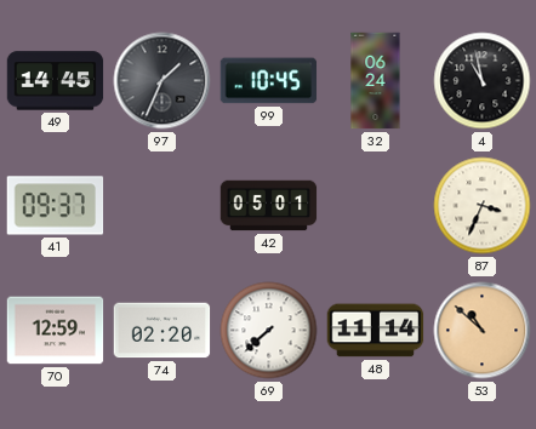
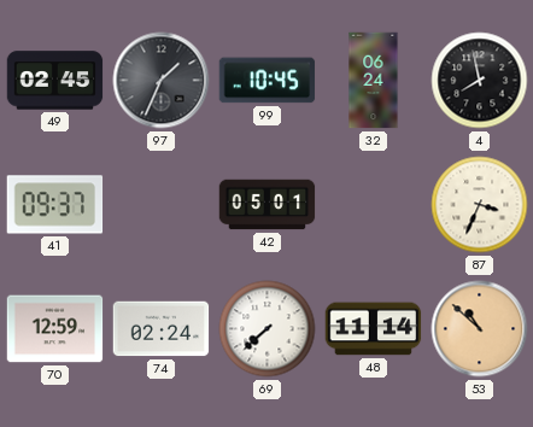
49: 14:45 -> 02:45
4: 10:58 -> 7:58
74: 02:20 -> 02:24
